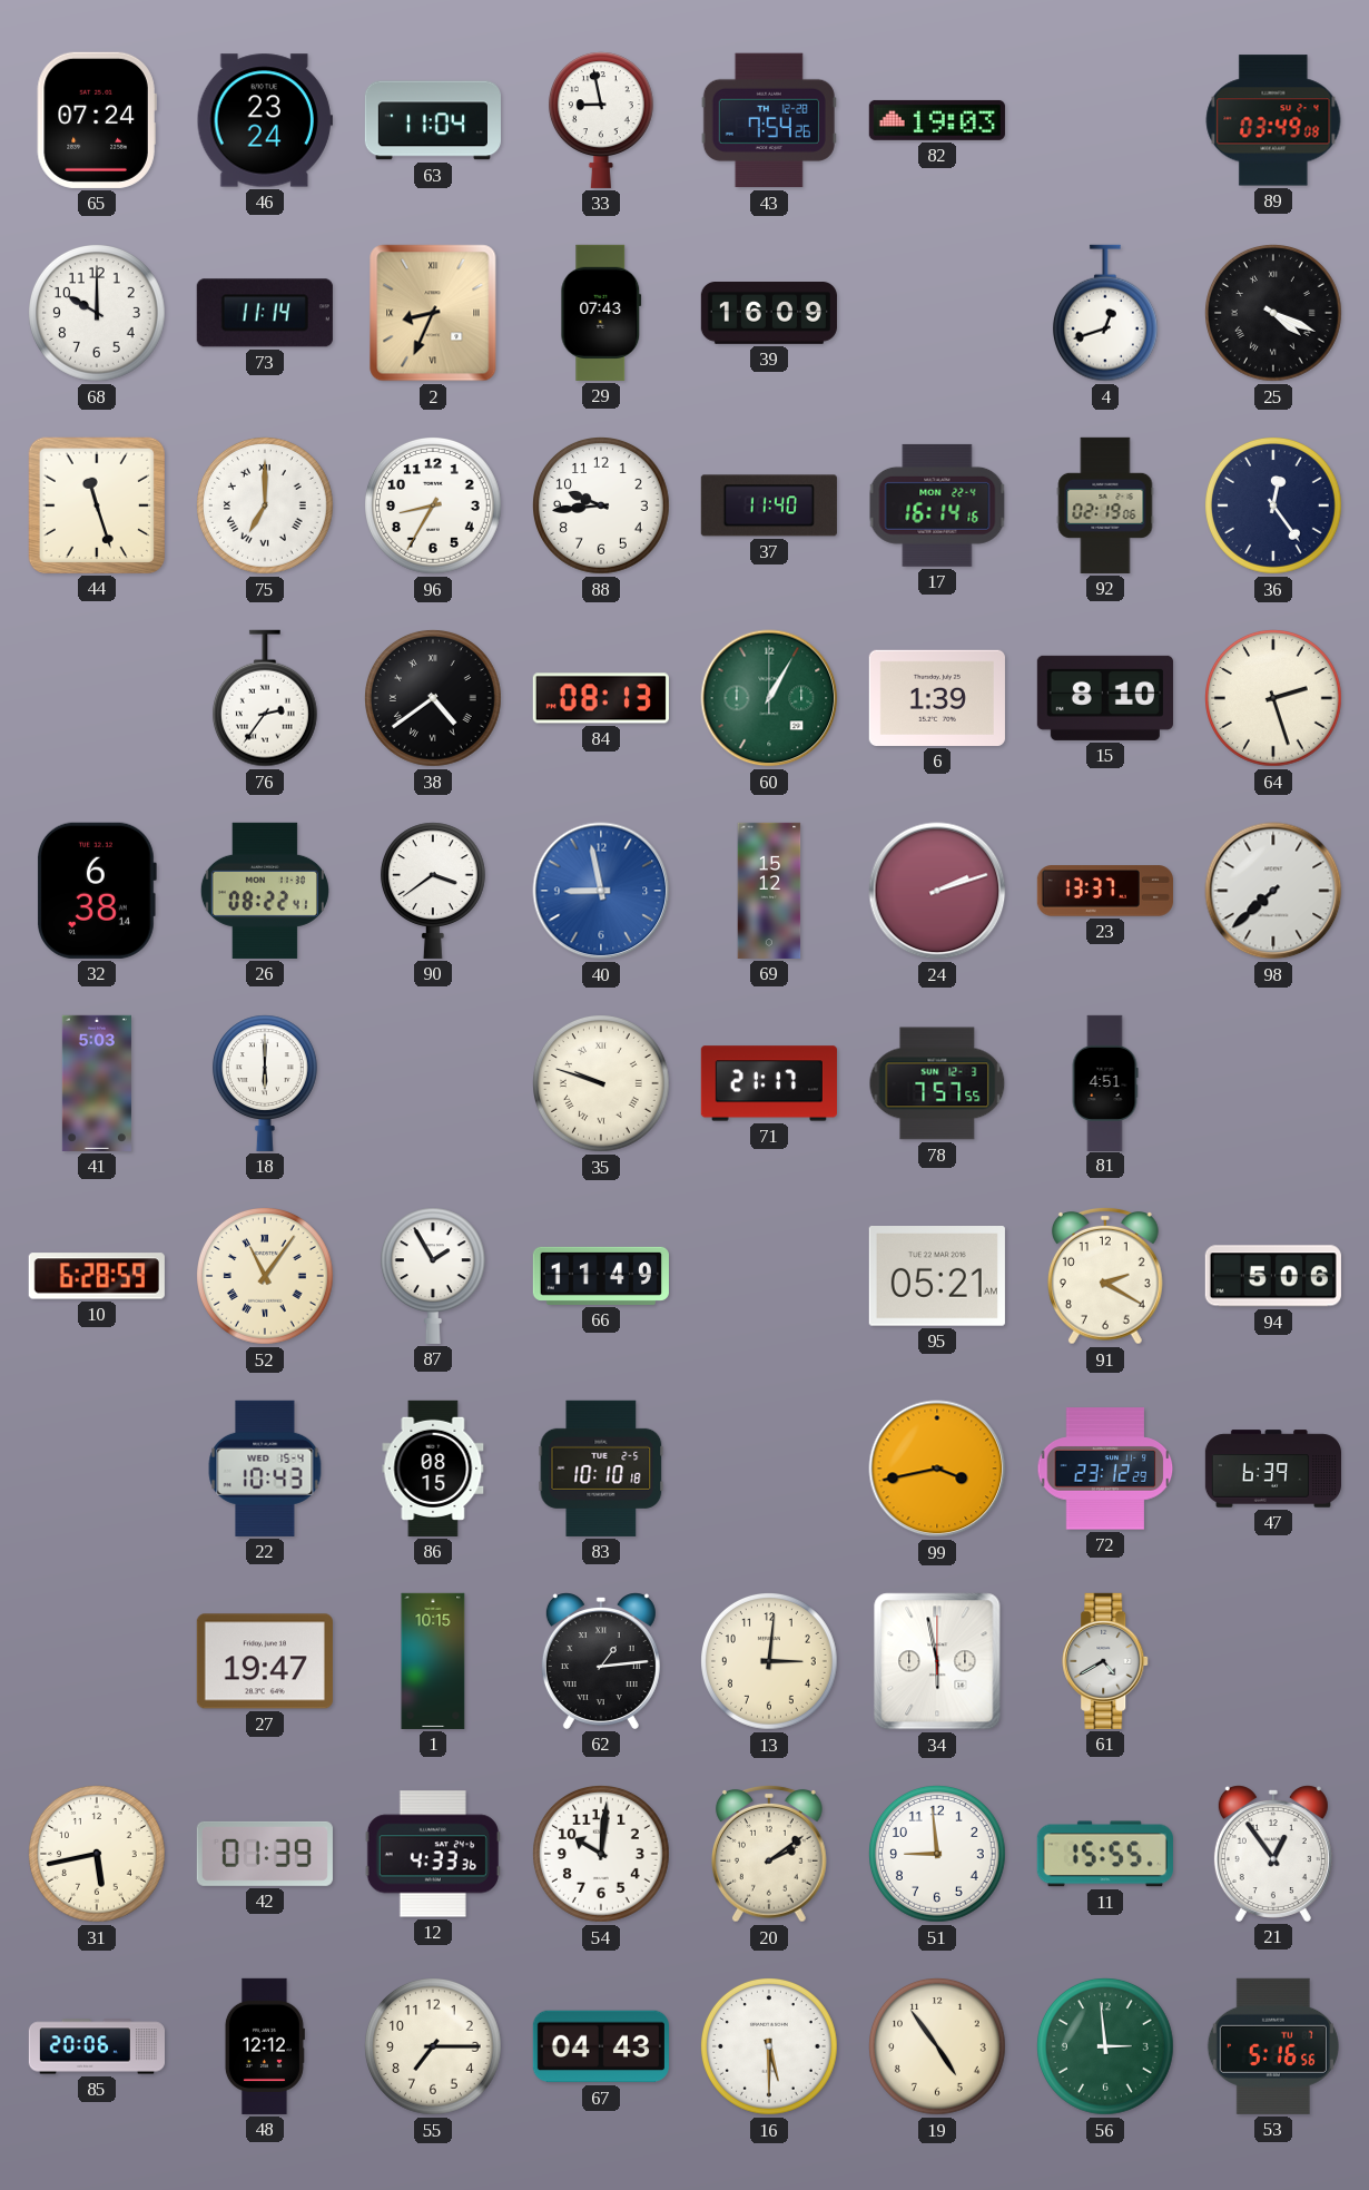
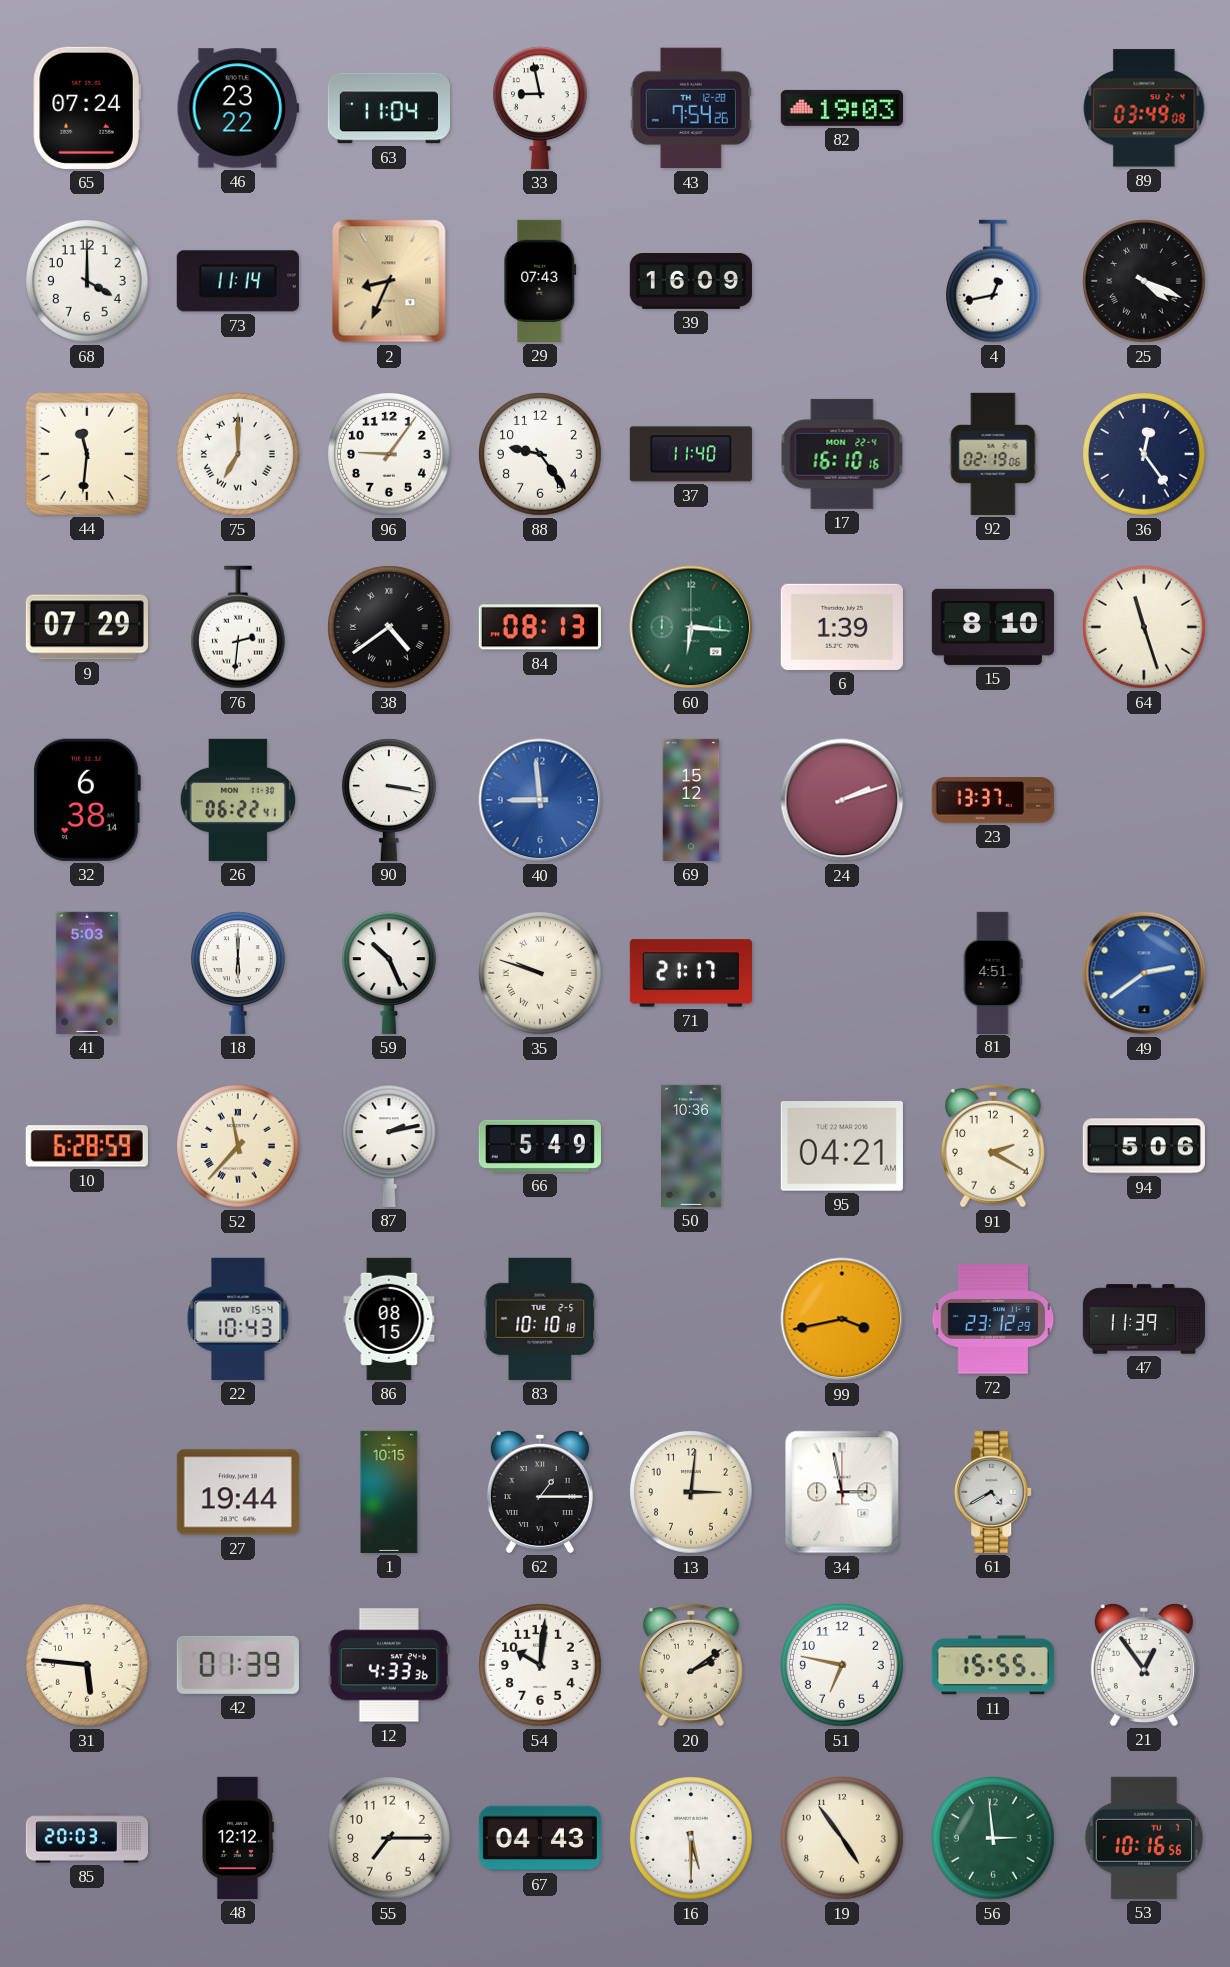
46: 23:24 -> 23:22
68: 10:00 -> 4:00
4: 12:42 -> 12:43
44: 11:27 -> 11:31
96: 8:35 -> 9:06
88: 9:44 -> 9:24
17: 16:14 -> 16:10
9: none -> 07:29
76: 2:36 -> 2:31
60: 1:05 -> 6:16
64: 2:27 -> 11:27
26: 08:22 -> 06:22
90: 3:39 -> 3:17
40: 8:58 -> 8:59
98: 7:38 -> none
59: none -> 10:26
78: 7:57 -> none
49: none -> 2:39
52: 11:06 -> 11:37
87: 1:55 -> 2:13
66: 11:49 -> 5:49
50: none -> 10:36
95: 05:21 -> 04:21
47: 6:39 -> 11:39
27: 19:47 -> 19:44
62: 1:14 -> 1:15
34: 5:58 -> 2:58
31: 5:43 -> 5:46
51: 8:59 -> 6:47
85: 20:06 -> 20:03
53: 5:16 -> 10:16
